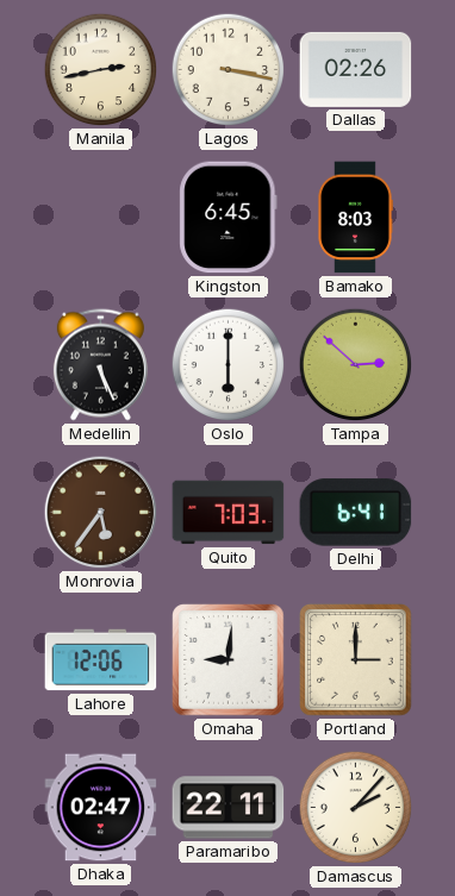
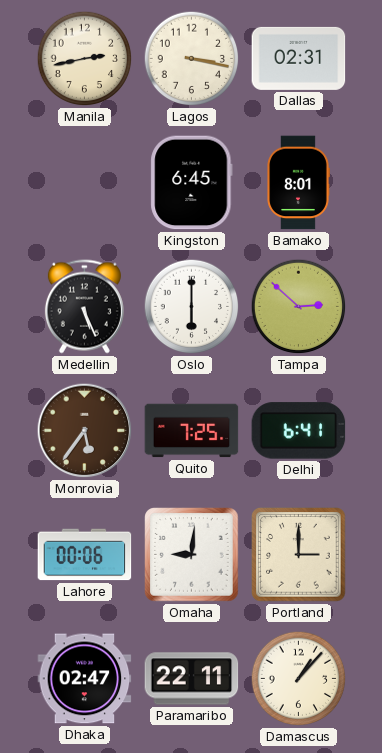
Dallas: 02:26 -> 02:31
Bamako: 8:03 -> 8:01
Quito: 7:03 -> 7:25
Lahore: 12:06 -> 00:06
Damascus: 2:07 -> 1:07
